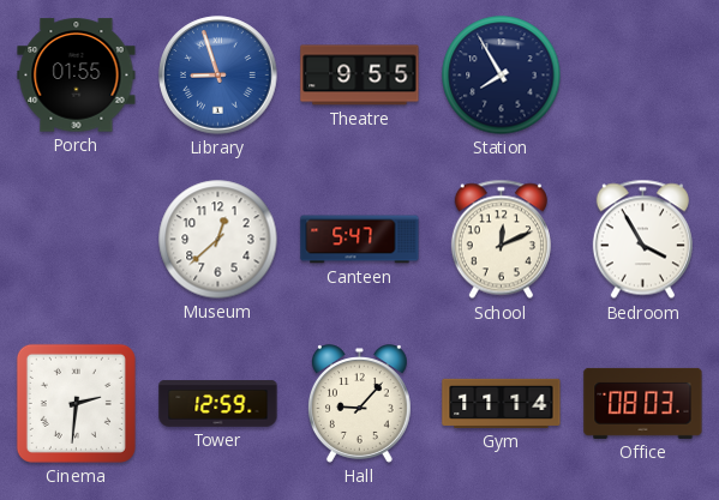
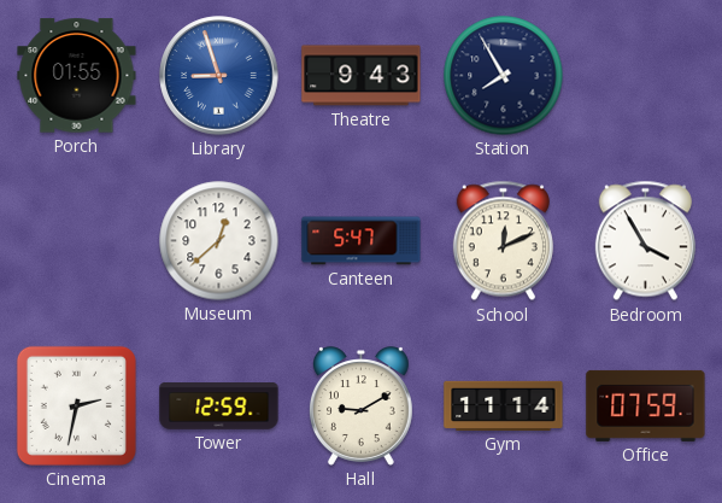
Theatre: 9:55 -> 9:43
Cinema: 2:31 -> 2:32
Hall: 9:07 -> 9:10
Office: 08:03 -> 07:59
